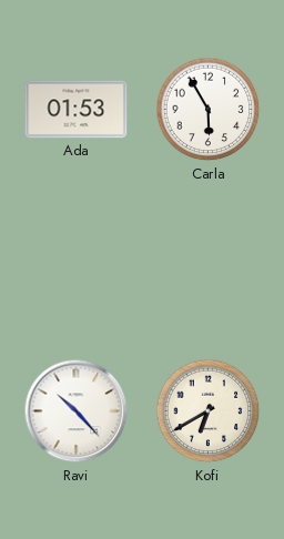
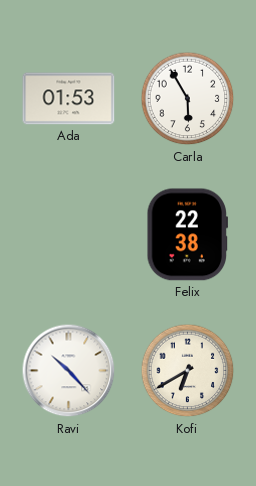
Felix: none -> 22:38
